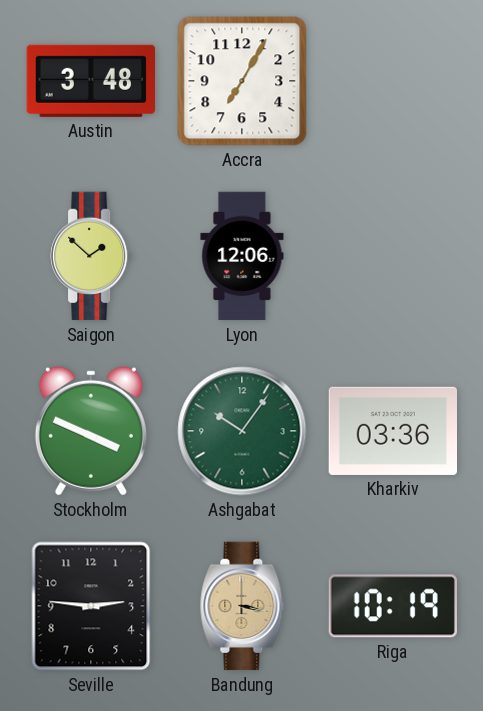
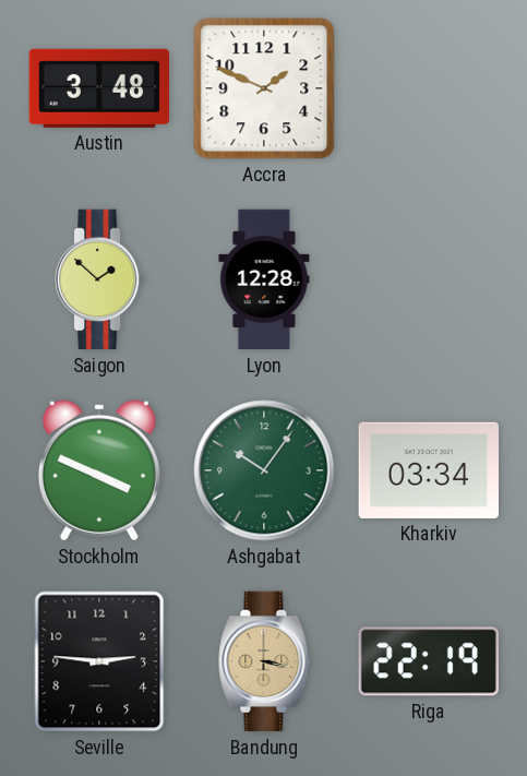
Accra: 7:05 -> 1:49
Lyon: 12:06 -> 12:28
Kharkiv: 03:36 -> 03:34
Riga: 10:19 -> 22:19
